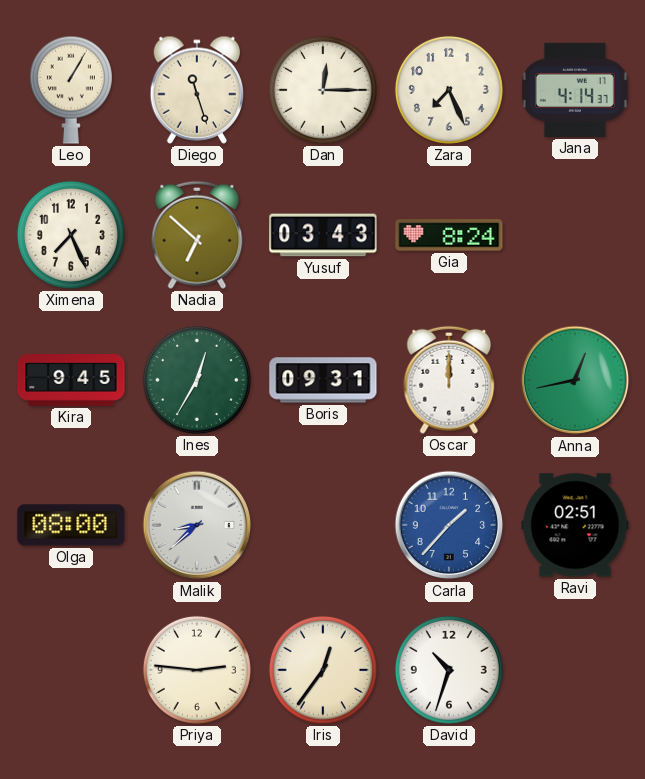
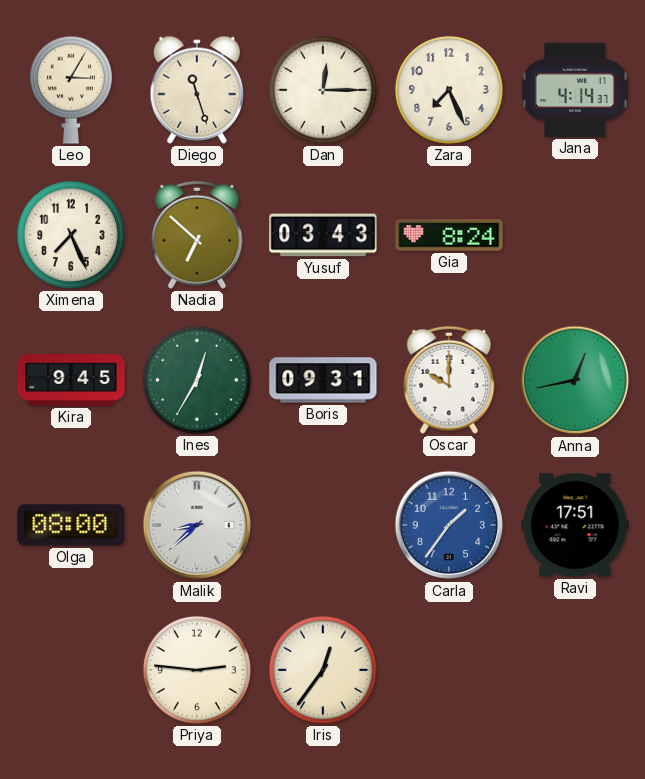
Leo: 1:05 -> 3:05
Oscar: 12:00 -> 10:00
Carla: 1:37 -> 1:36
Ravi: 02:51 -> 17:51
David: 10:33 -> none
